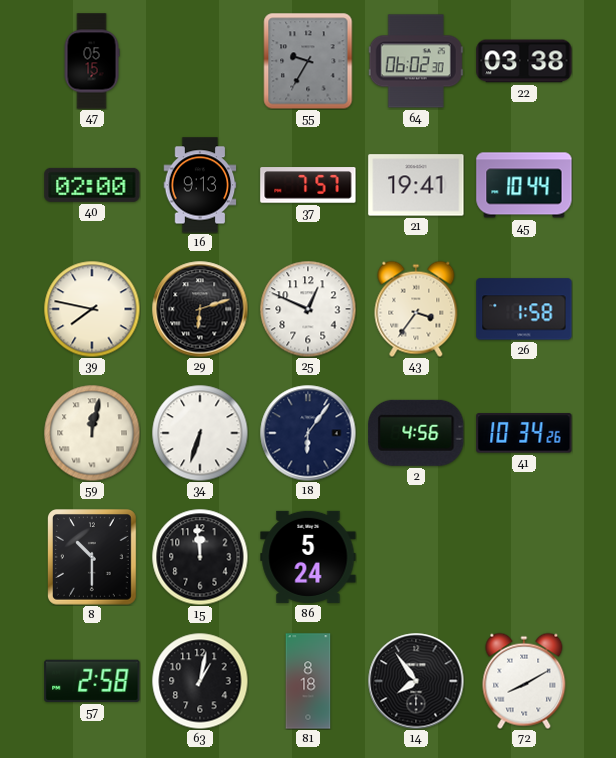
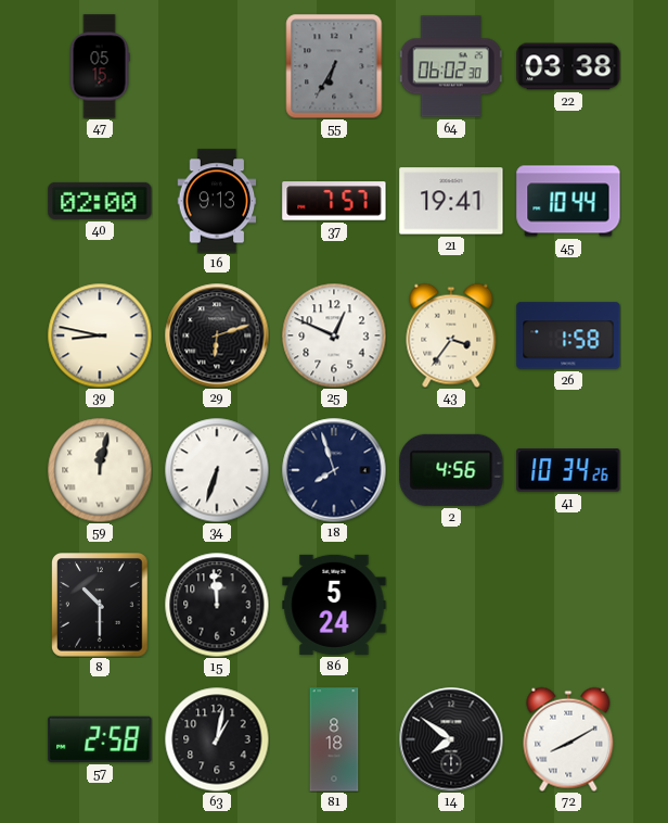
55: 9:35 -> 6:35
39: 7:47 -> 8:47
18: 6:06 -> 7:57
14: 7:54 -> 7:51
